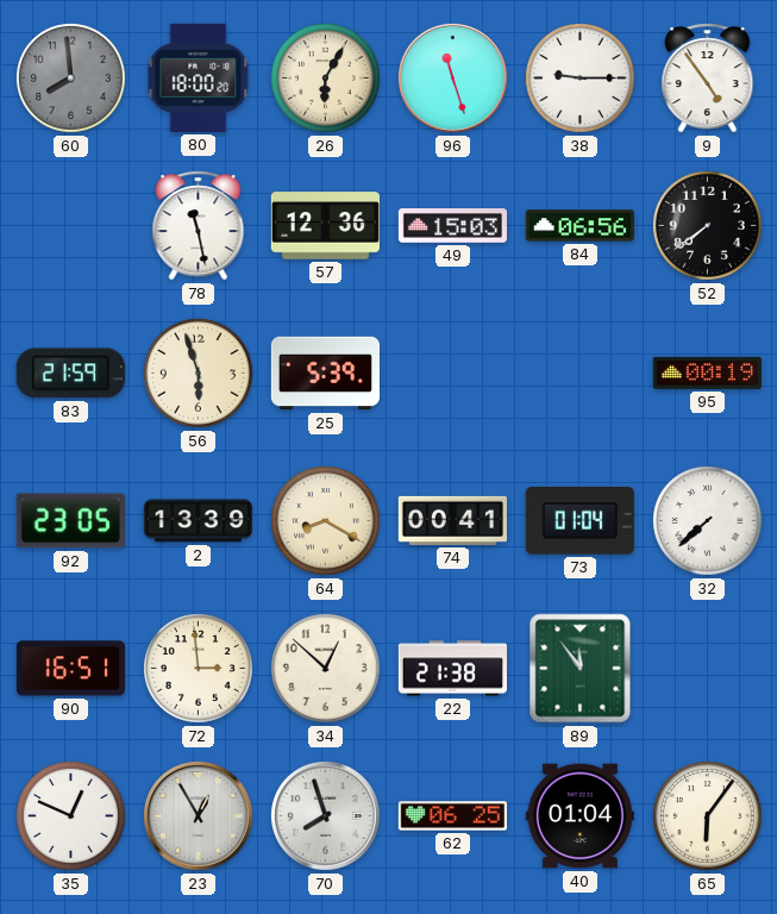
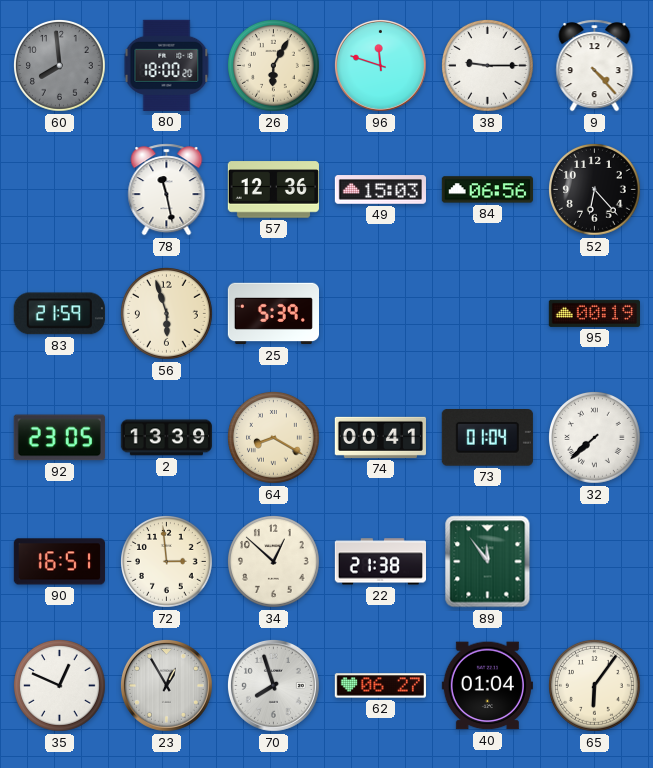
96: 11:27 -> 11:48
9: 4:54 -> 4:23
52: 7:39 -> 6:23
62: 06:25 -> 06:27
